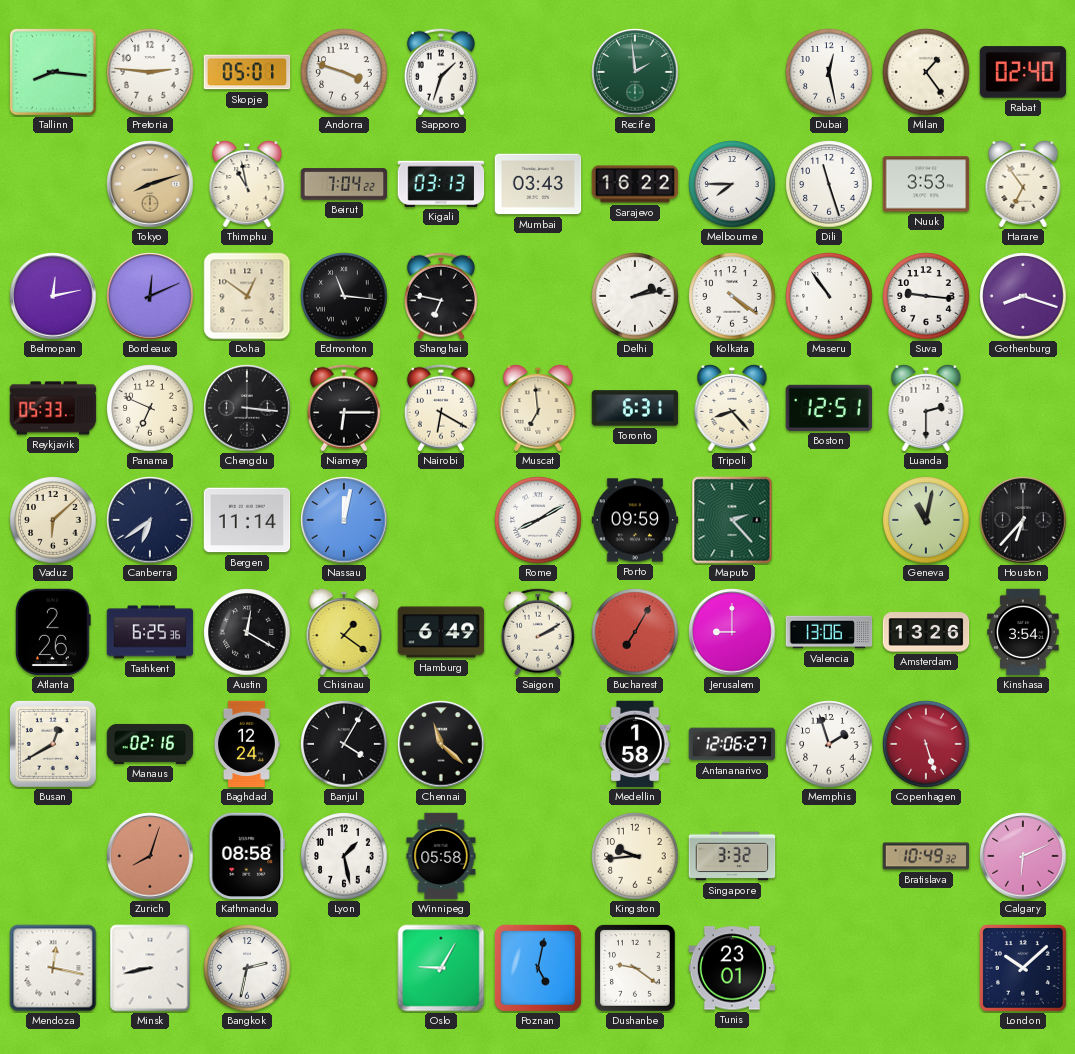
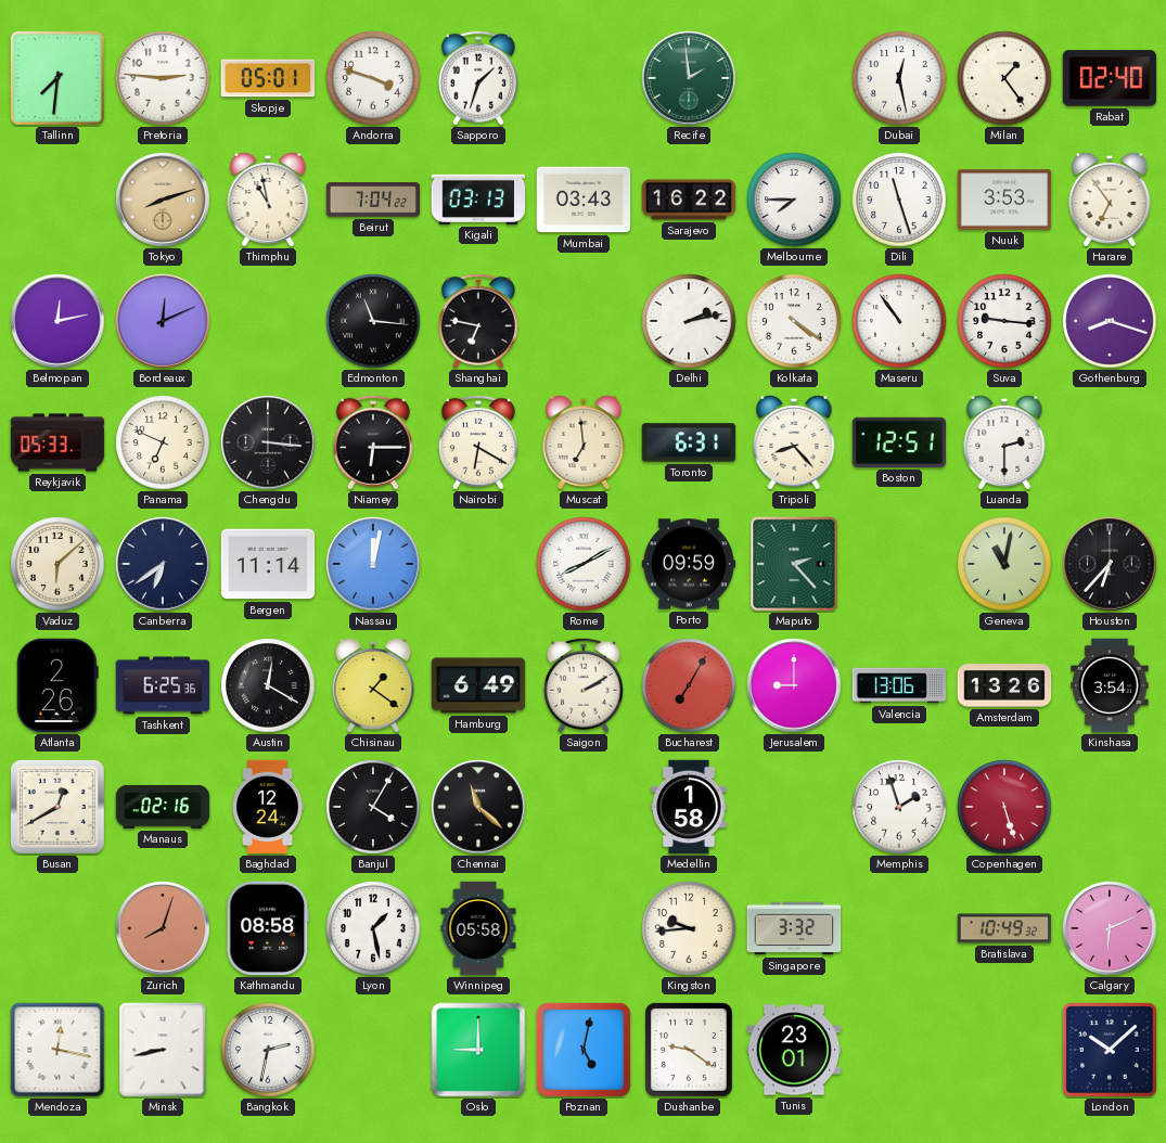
Tallinn: 8:16 -> 7:31
Doha: 12:51 -> none
Antananarivo: 12:06 -> none
Oslo: 9:05 -> 9:00
